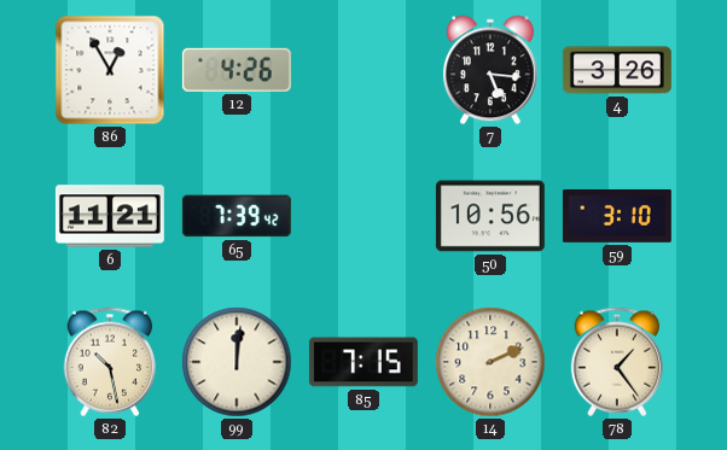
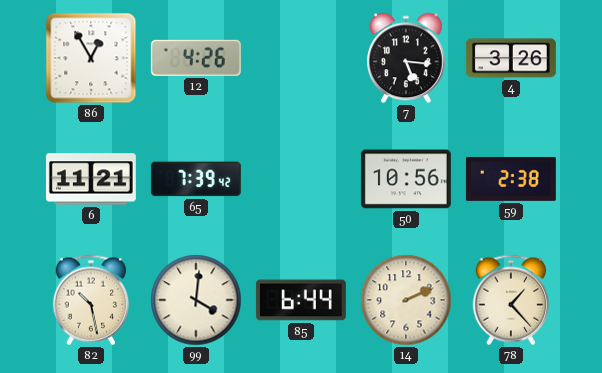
59: 3:10 -> 2:38
99: 12:01 -> 4:01
85: 7:15 -> 6:44
78: 1:24 -> 1:23
